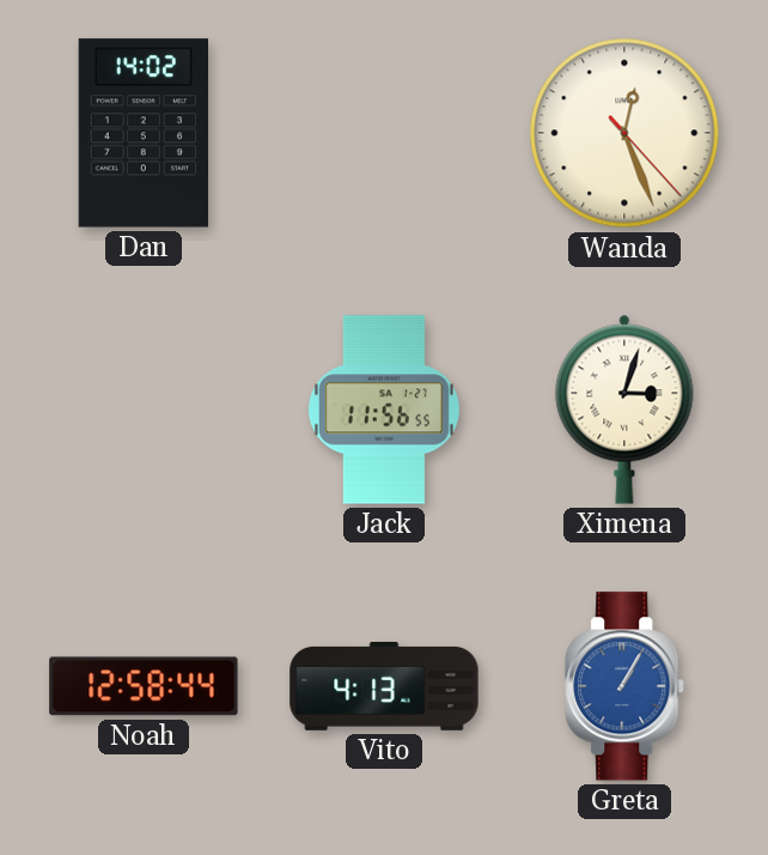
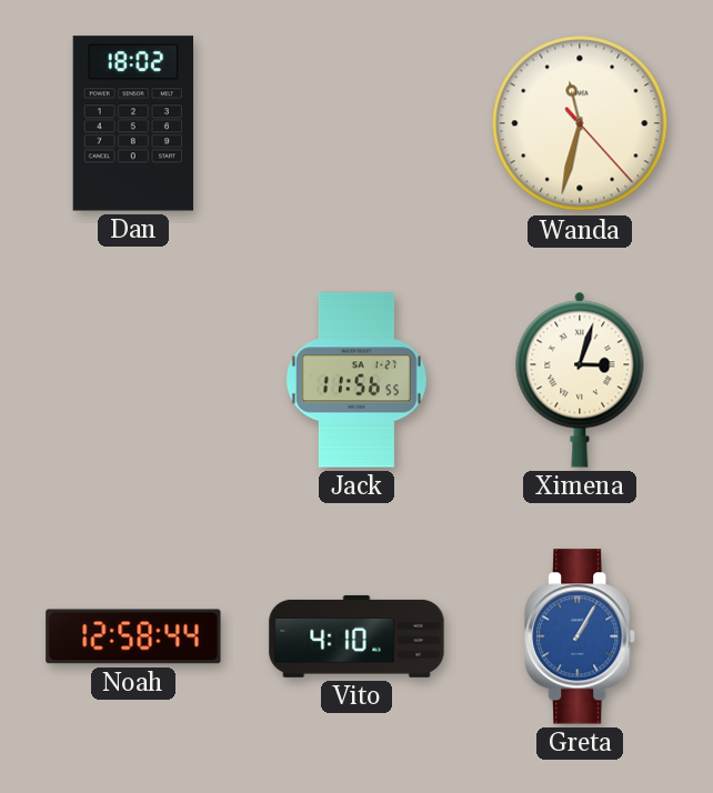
Dan: 14:02 -> 18:02
Wanda: 12:26 -> 11:32
Vito: 4:13 -> 4:10
